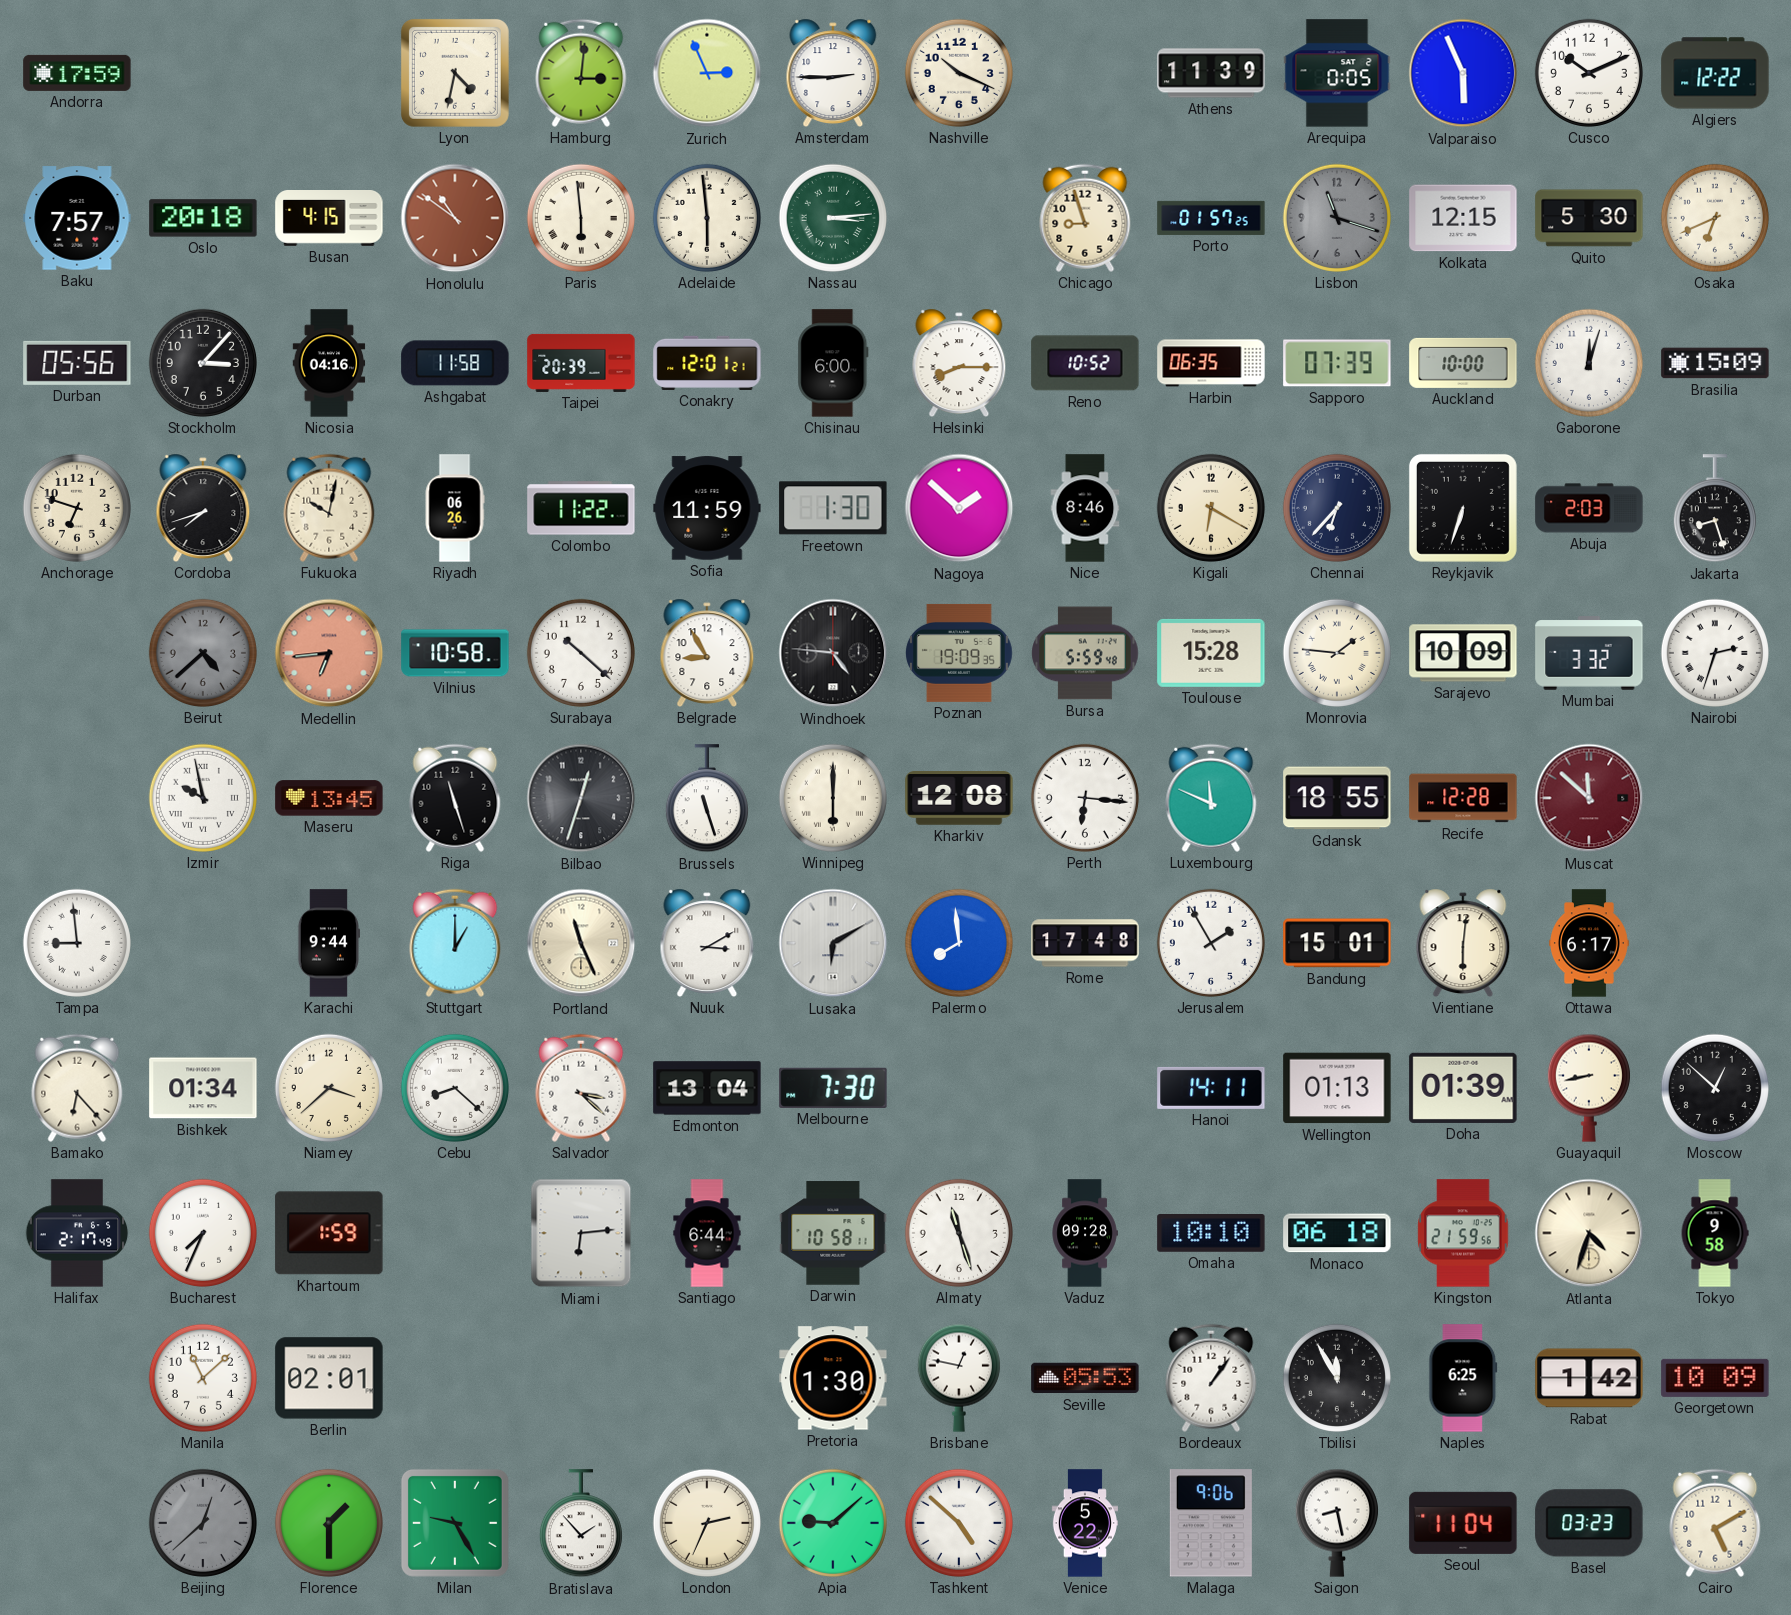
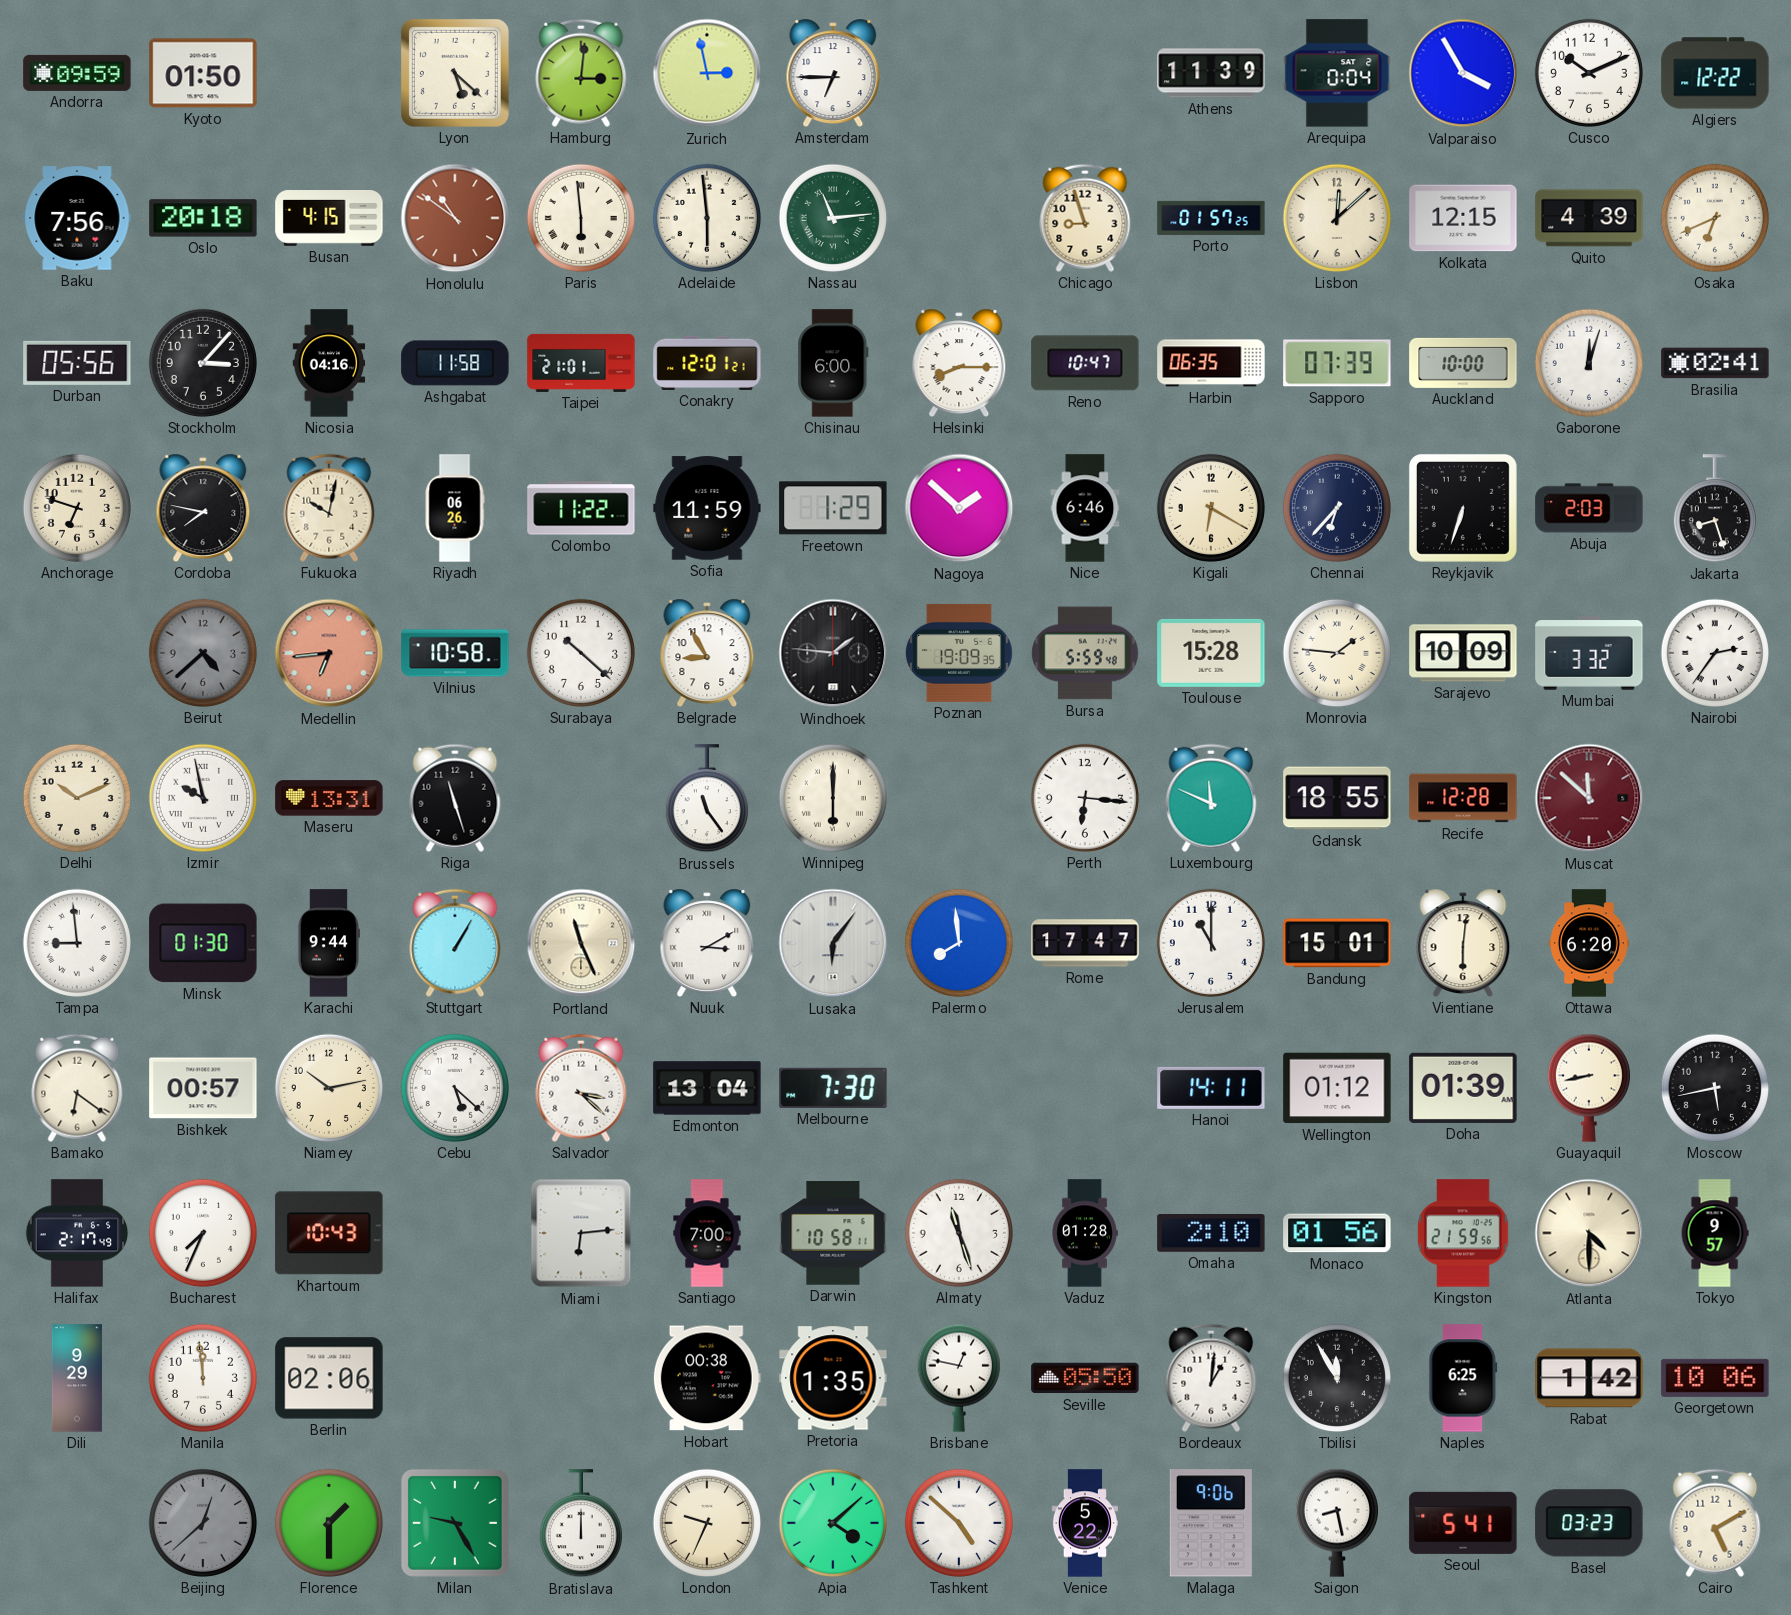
Andorra: 17:59 -> 09:59
Kyoto: none -> 01:50
Lyon: 4:32 -> 5:22
Zurich: 2:56 -> 2:58
Amsterdam: 2:45 -> 6:45
Nashville: 10:19 -> none
Arequipa: 0:05 -> 0:04
Valparaiso: 5:56 -> 3:55
Baku: 7:57 -> 7:56
Nassau: 3:14 -> 11:14
Lisbon: 11:18 -> 12:08
Lisbon dial: grey -> cream
Quito: 5:30 -> 4:39
Taipei: 20:39 -> 21:01
Reno: 10:52 -> 10:47
Brasilia: 15:09 -> 02:41
Cordoba: 7:42 -> 7:47
Freetown: 1:30 -> 1:29
Nice: 8:46 -> 6:46
Windhoek: 4:46 -> 1:46
Nairobi: 2:33 -> 2:36
Delhi: none -> 10:11
Maseru: 13:45 -> 13:31
Bilbao: 12:33 -> none
Brussels: 11:27 -> 11:24
Kharkiv: 12:08 -> none
Minsk: none -> 01:30
Stuttgart: 1:00 -> 1:05
Lusaka: 6:10 -> 6:06
Rome: 17:48 -> 17:47
Jerusalem: 1:55 -> 11:00
Ottawa: 6:17 -> 6:20
Bamako: 6:23 -> 6:21
Bishkek: 01:34 -> 00:57
Niamey: 3:38 -> 10:13
Cebu: 8:22 -> 5:22
Wellington: 01:13 -> 01:12
Moscow: 12:52 -> 5:43
Khartoum: 1:59 -> 10:43
Santiago: 6:44 -> 7:00
Vaduz: 09:28 -> 01:28
Omaha: 10:10 -> 2:10
Monaco: 06:18 -> 01:56
Atlanta: 4:33 -> 4:30
Tokyo: 9:58 -> 9:57
Dili: none -> 9:29
Manila: 11:08 -> 11:59
Berlin: 02:01 -> 02:06
Hobart: none -> 00:38
Pretoria: 1:30 -> 1:35
Seville: 05:53 -> 05:50
Bordeaux: 1:06 -> 1:01
Georgetown: 10:09 -> 10:06
Bratislava: 1:53 -> 12:00
London: 2:34 -> 9:34
Apia: 9:08 -> 4:08
Seoul: 11:04 -> 5:41
